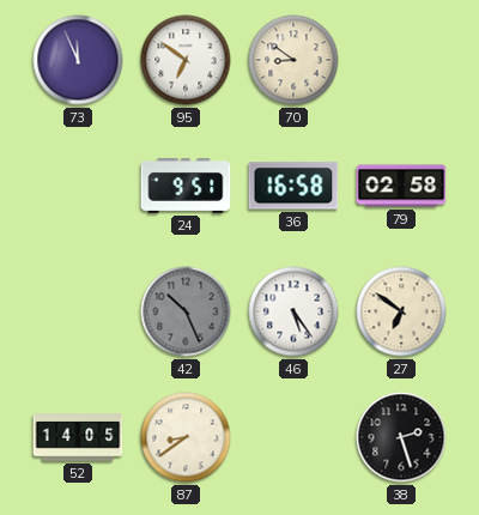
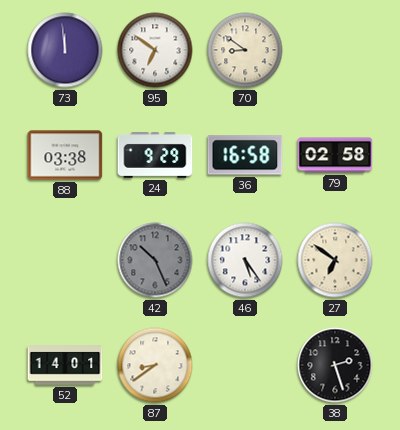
73: 11:56 -> 11:59
88: none -> 03:38
24: 9:51 -> 9:29
52: 14:05 -> 14:01
